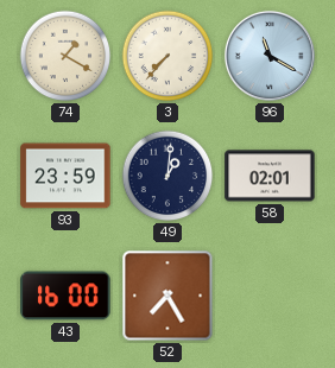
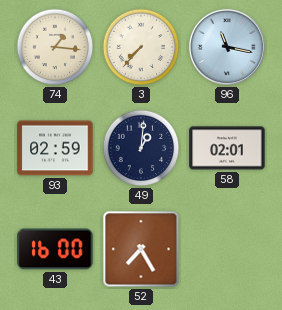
74: 1:20 -> 1:16
96: 11:20 -> 11:17
93: 23:59 -> 02:59
